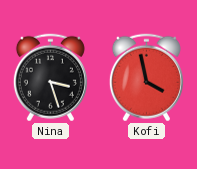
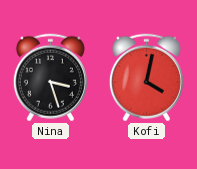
Kofi: 3:58 -> 4:02
